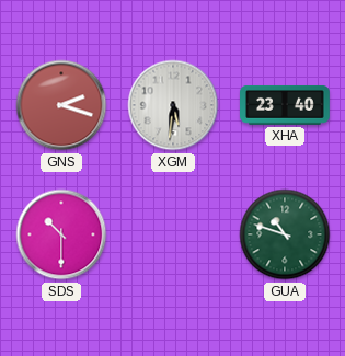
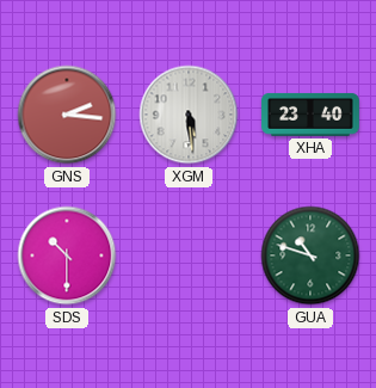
GNS: 2:18 -> 2:16
XGM: 5:31 -> 5:29
